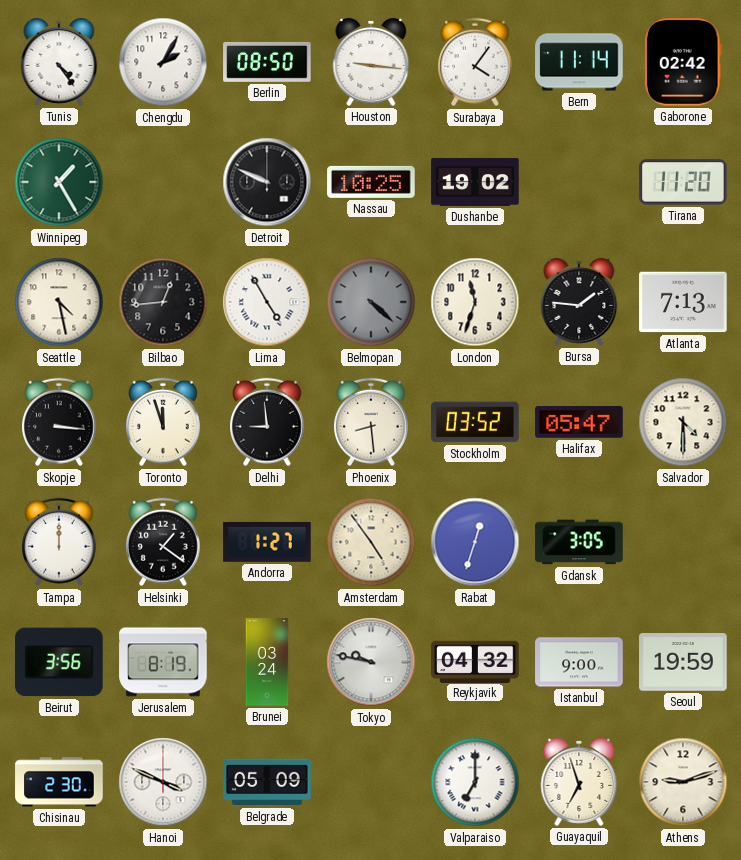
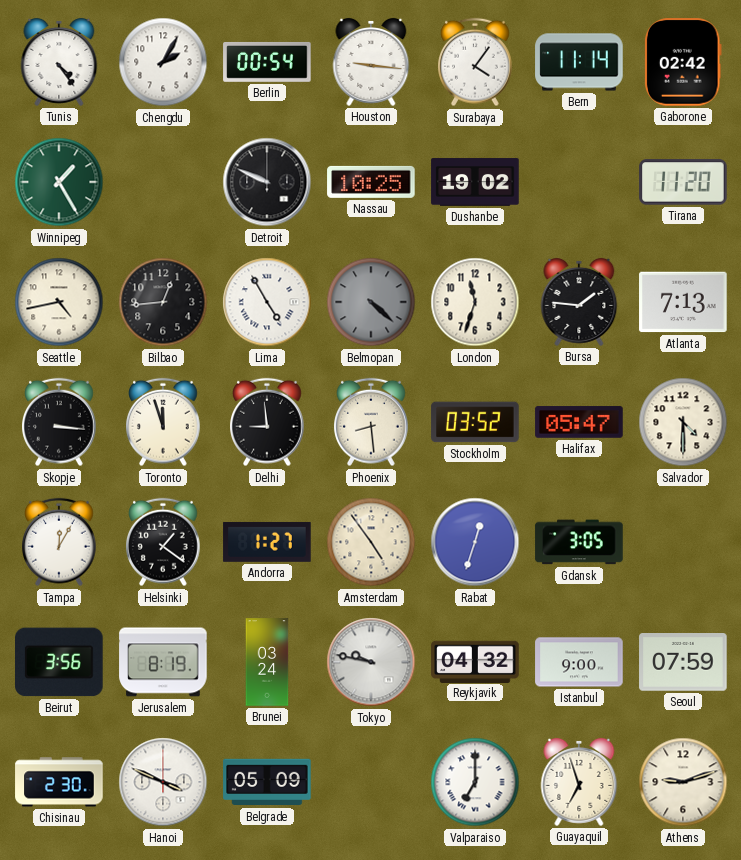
Berlin: 08:50 -> 00:54
Seattle: 4:28 -> 4:43
Tampa: 12:00 -> 12:05
Seoul: 19:59 -> 07:59
